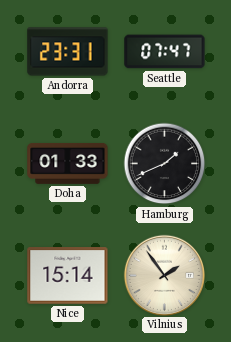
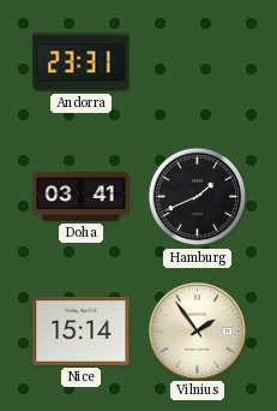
Seattle: 07:47 -> none
Doha: 01:33 -> 03:41
